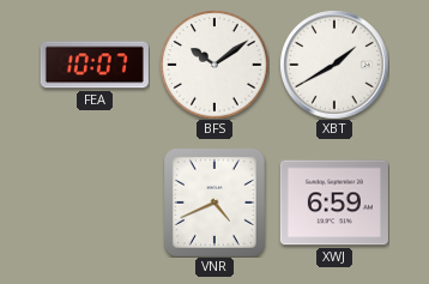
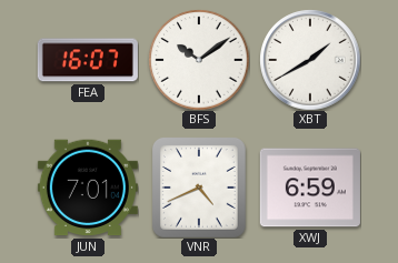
FEA: 10:07 -> 16:07
JUN: none -> 7:01
